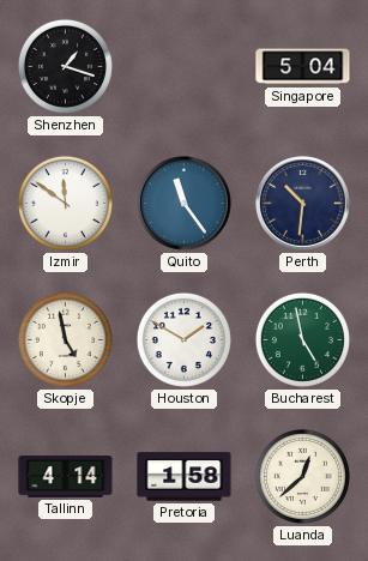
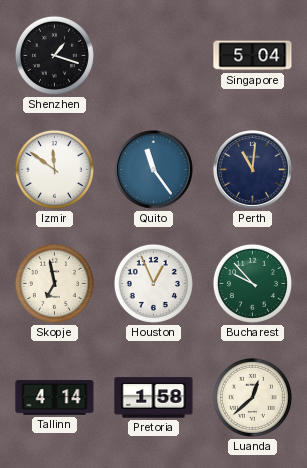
Perth: 10:31 -> 11:01
Skopje: 4:58 -> 6:58
Houston: 1:50 -> 12:56
Bucharest: 4:58 -> 9:53
